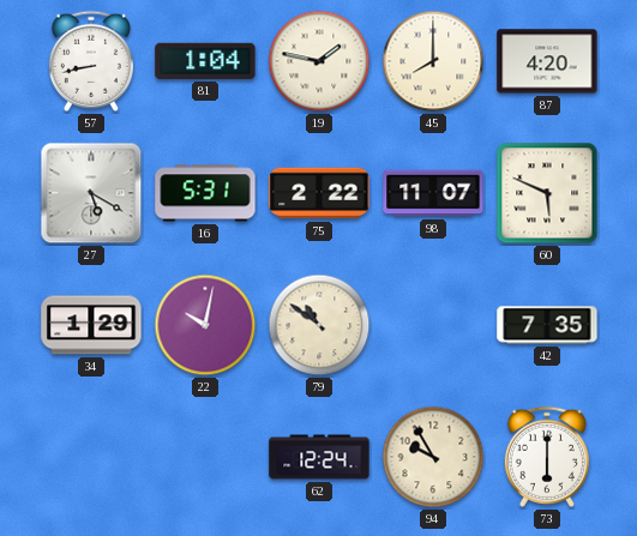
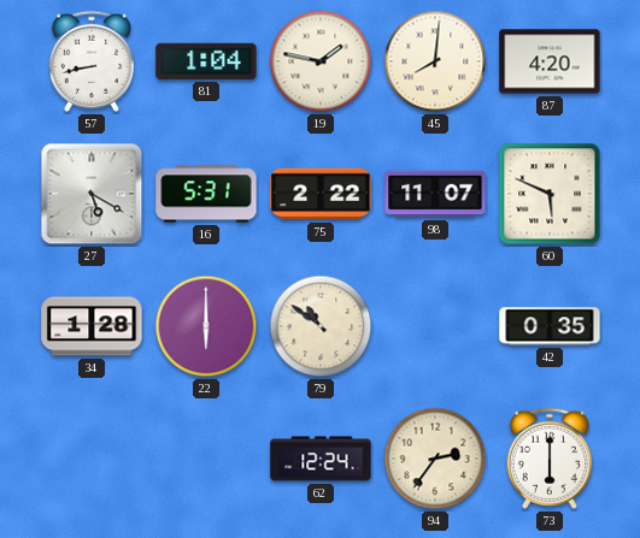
45: 8:00 -> 8:01
34: 1:29 -> 1:28
22: 10:02 -> 6:00
42: 7:35 -> 0:35
94: 9:55 -> 2:36
